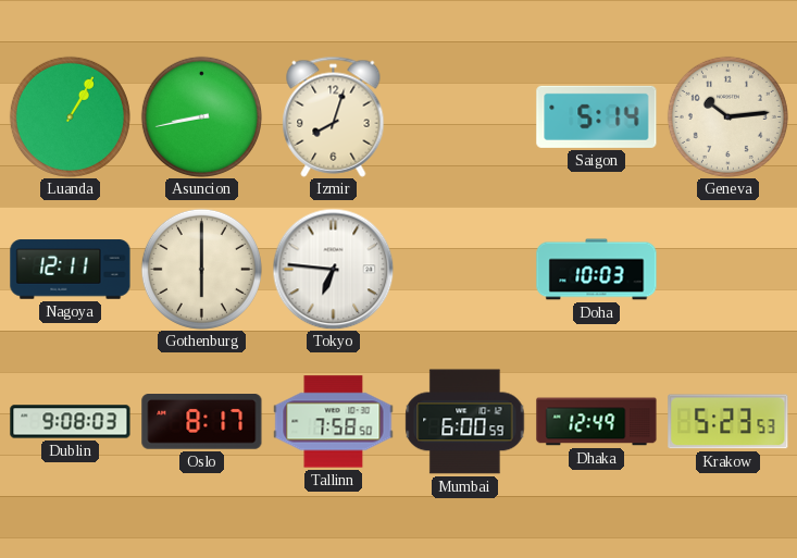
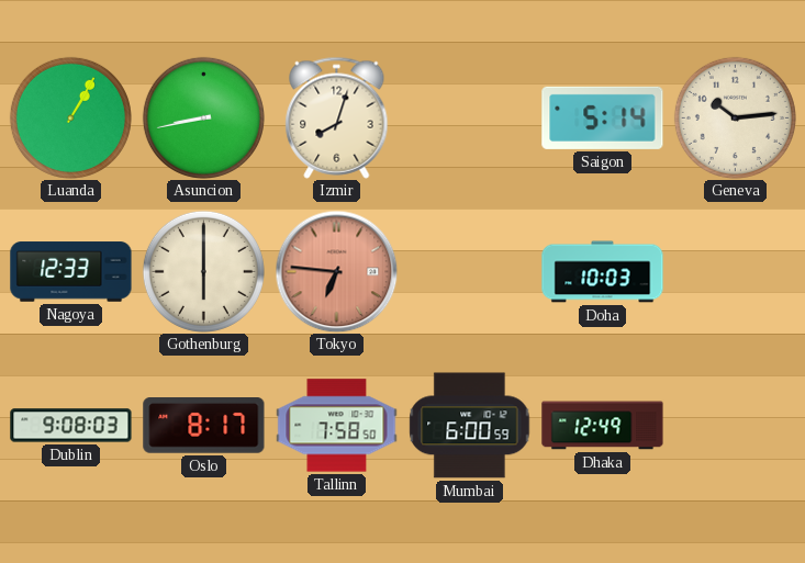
Nagoya: 12:11 -> 12:33
Tokyo dial: white -> salmon
Krakow: 5:23 -> none
